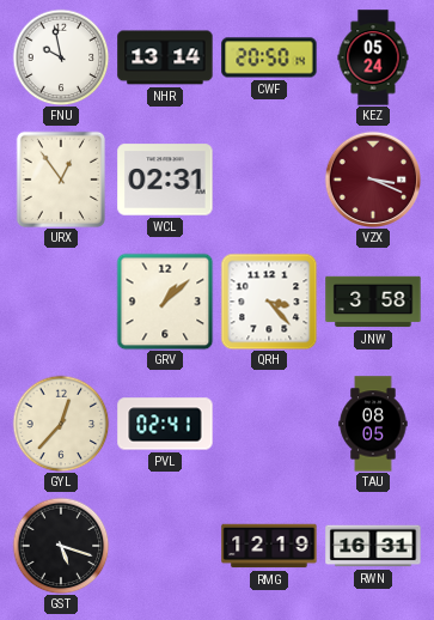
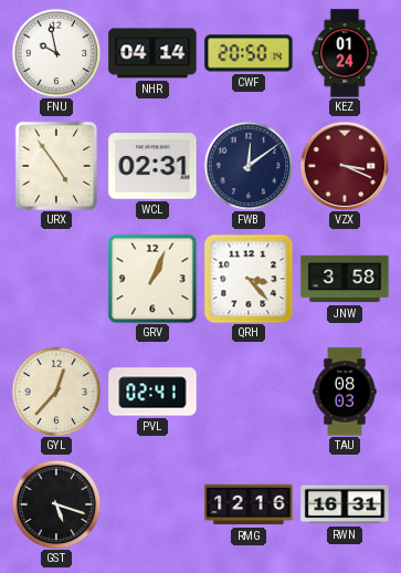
NHR: 13:14 -> 04:14
KEZ: 05:24 -> 01:24
URX: 12:54 -> 4:54
FWB: none -> 12:09
GRV: 1:08 -> 1:04
TAU: 08:05 -> 08:03
RMG: 12:19 -> 12:16
